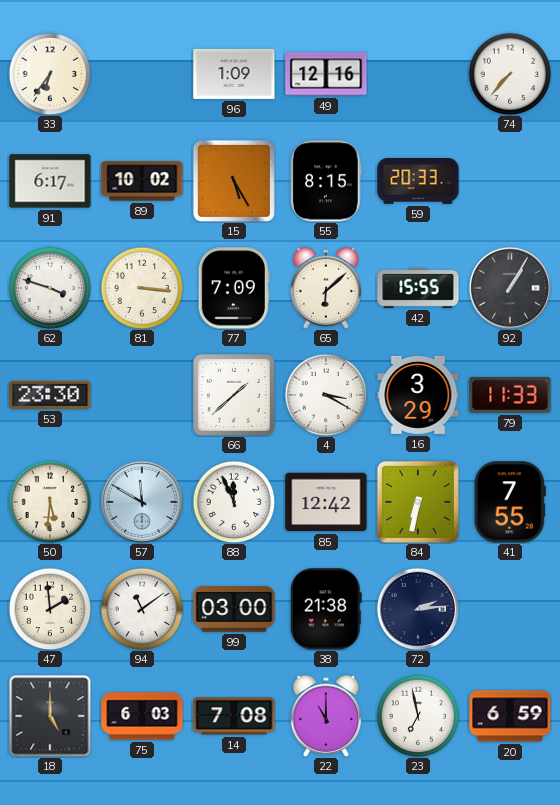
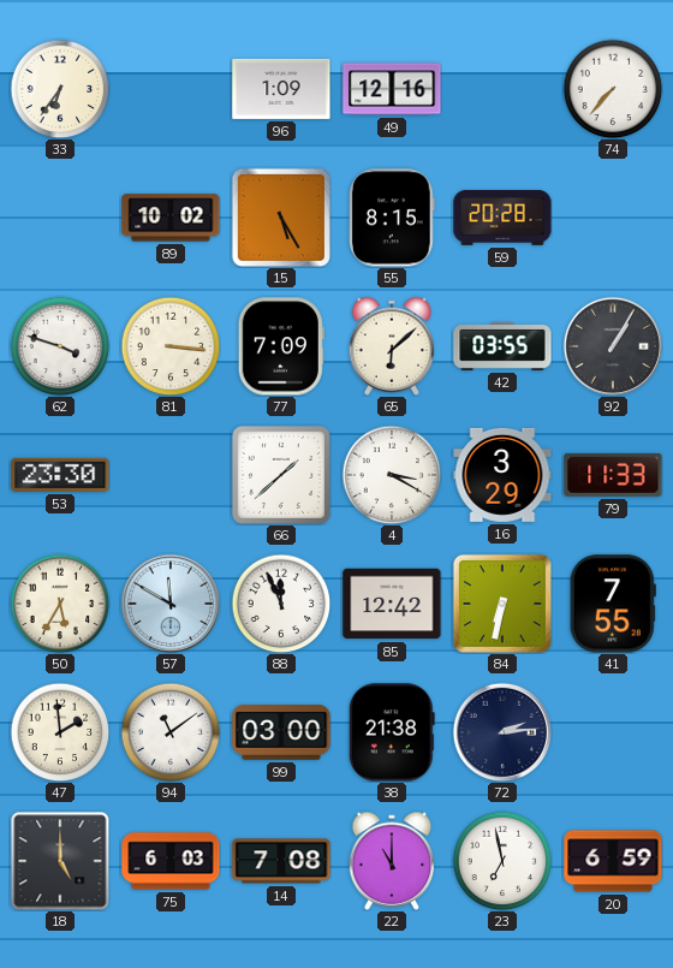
91: 6:17 -> none
59: 20:33 -> 20:28
42: 15:55 -> 03:55
50: 5:31 -> 5:35
